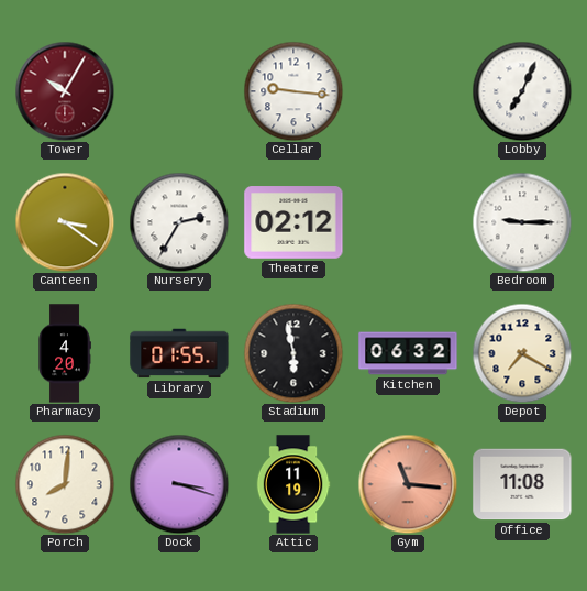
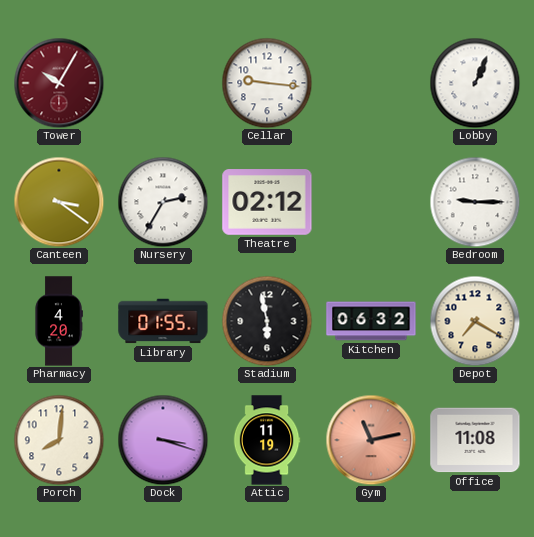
Lobby: 7:04 -> 1:04
Gym: 11:16 -> 11:13
